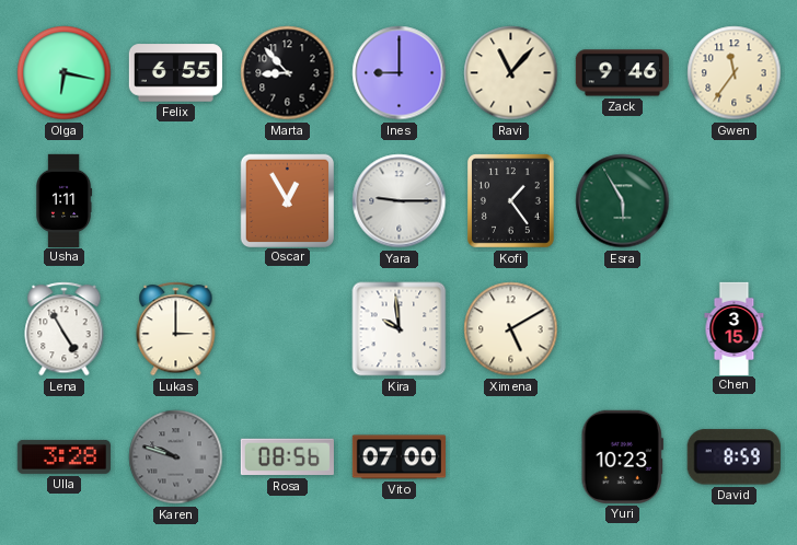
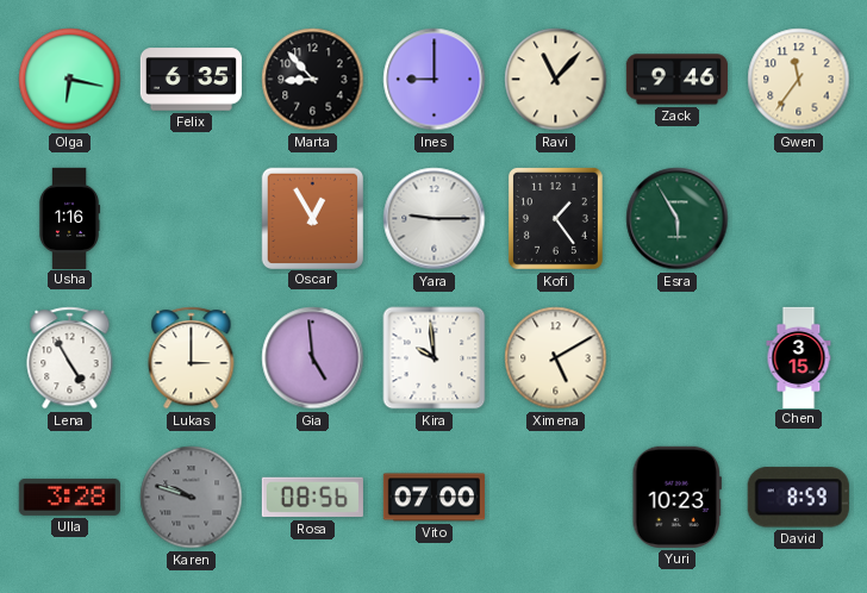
Felix: 6:55 -> 6:35
Usha: 1:11 -> 1:16
Gia: none -> 4:59
